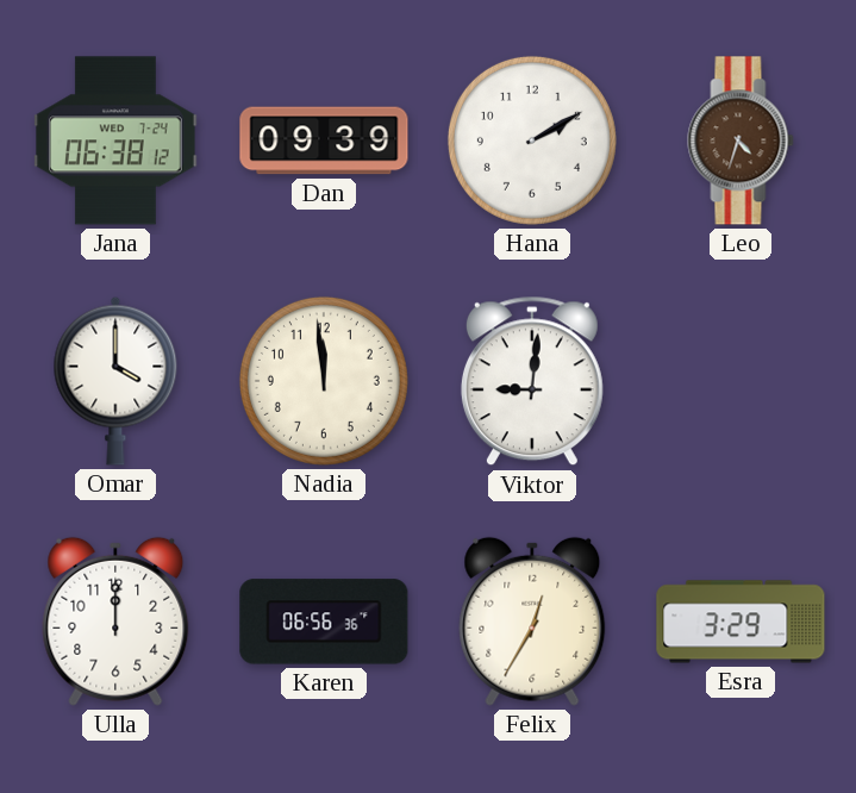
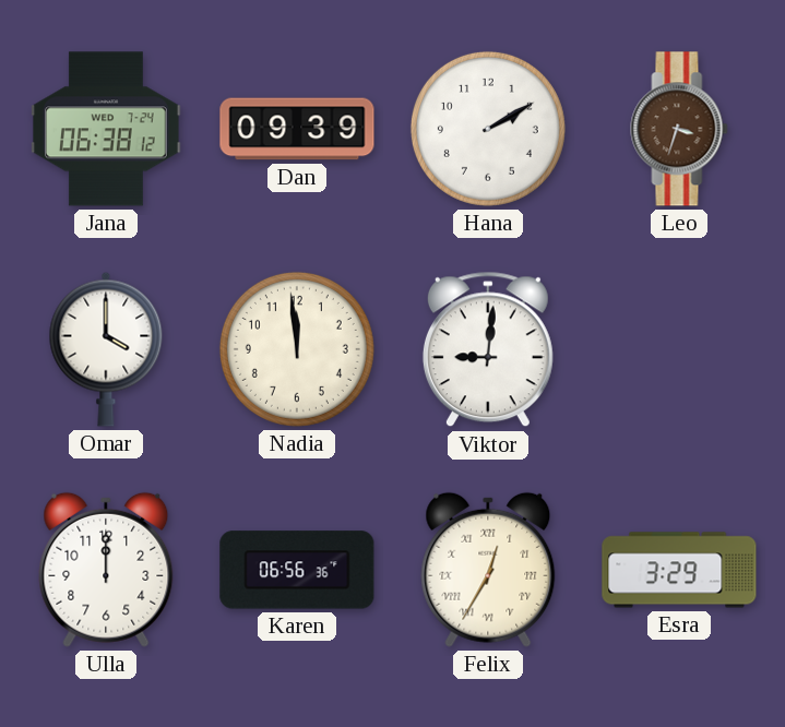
Leo: 4:33 -> 3:33
Felix numerals: Arabic -> Roman
